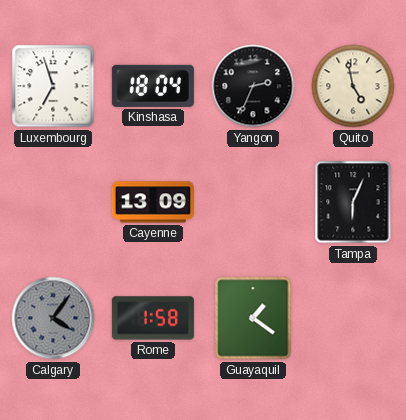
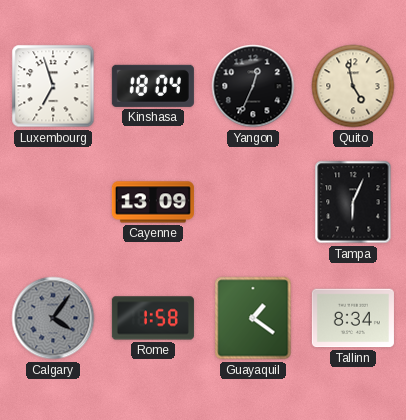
Yangon: 2:34 -> 12:34
Tallinn: none -> 8:34
